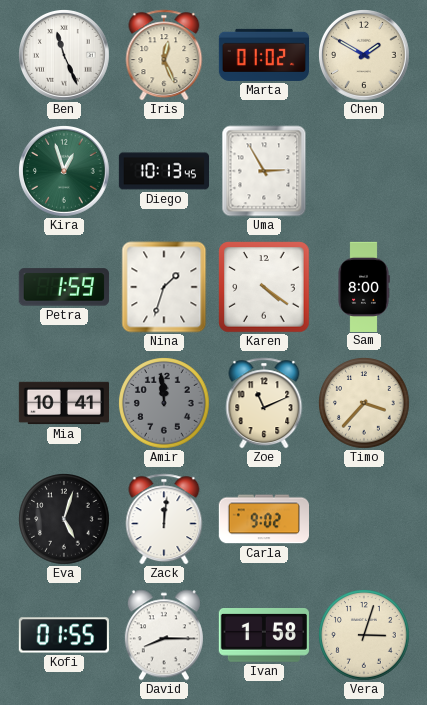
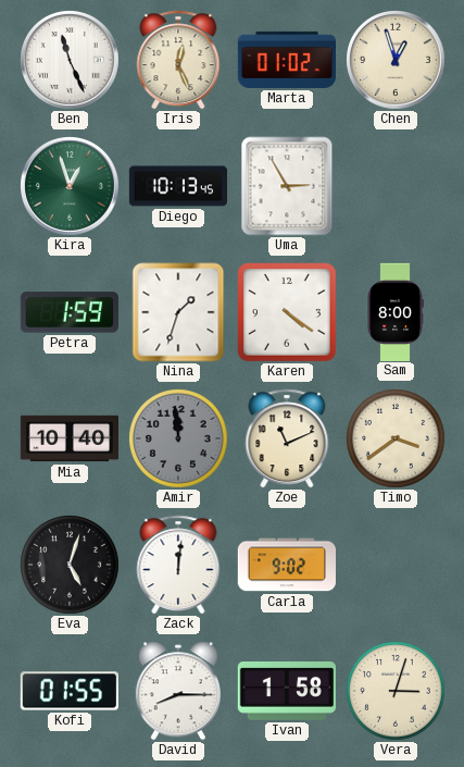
Chen: 1:50 -> 12:57
Mia: 10:41 -> 10:40
Timo: 3:37 -> 3:39
